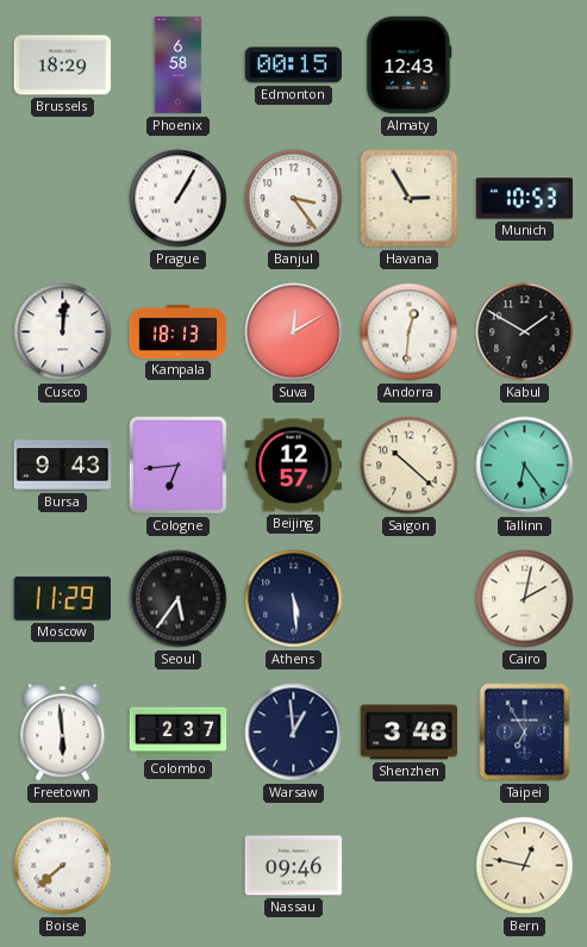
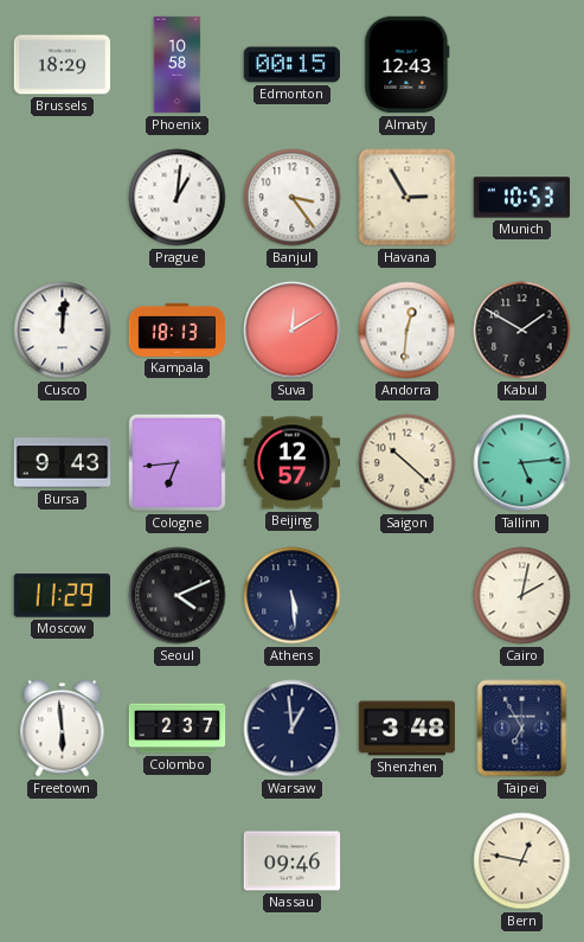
Phoenix: 6:58 -> 10:58
Prague: 1:05 -> 1:01
Tallinn: 6:24 -> 5:14
Seoul: 5:36 -> 4:11
Boise: 7:38 -> none
